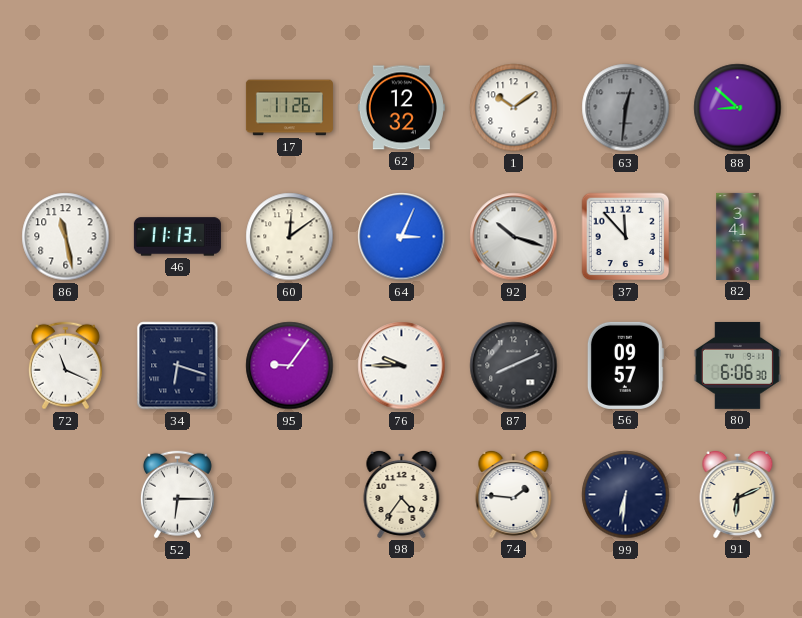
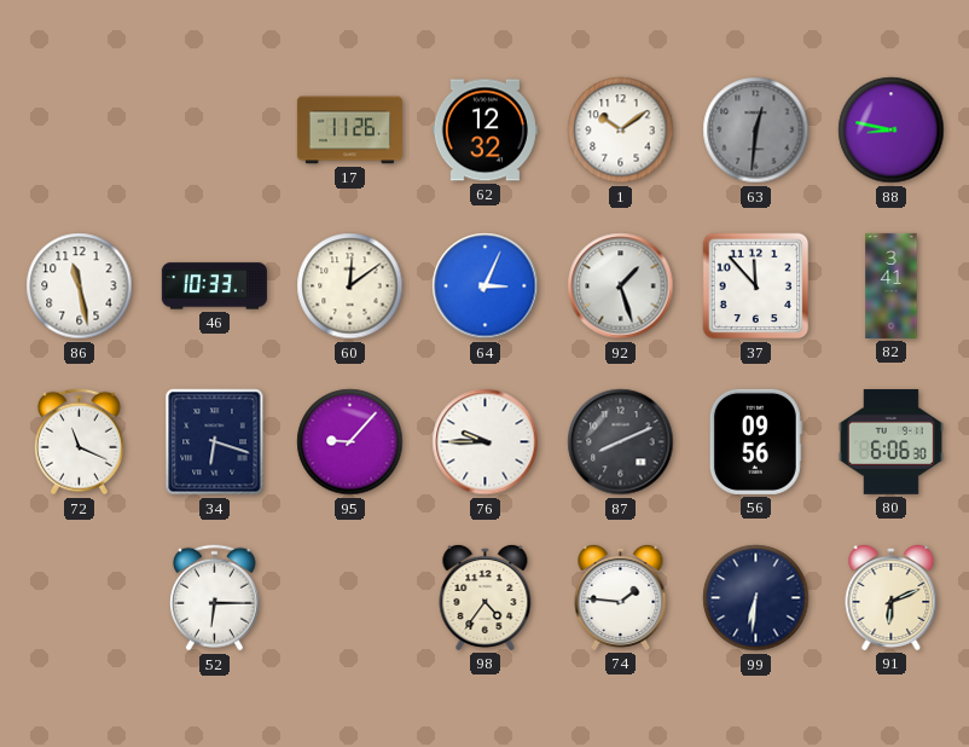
88: 8:52 -> 8:47
46: 11:13 -> 10:33
92: 10:18 -> 1:27
95: 9:06 -> 9:07
56: 09:57 -> 09:56
